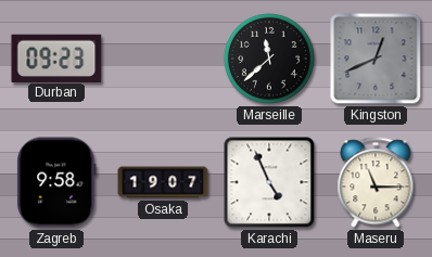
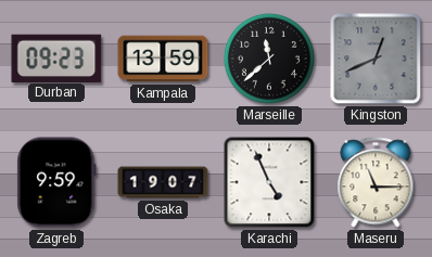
Kampala: none -> 13:59
Zagreb: 9:58 -> 9:59
